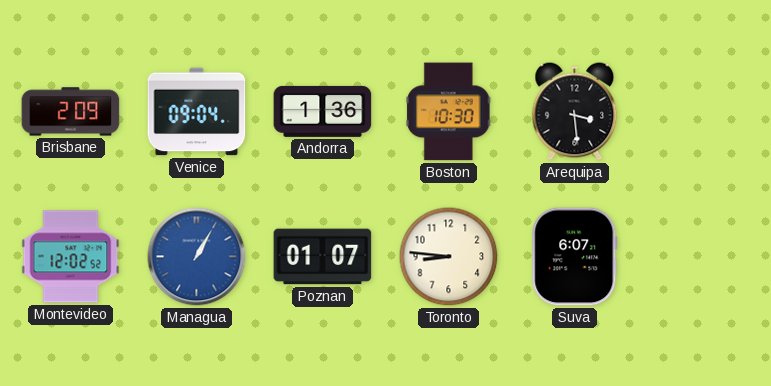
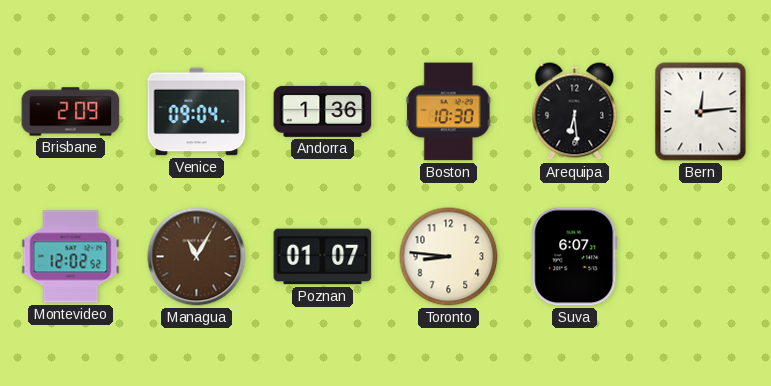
Arequipa: 3:29 -> 6:29
Bern: none -> 12:14
Managua: 1:05 -> 11:05
Managua dial: blue -> brown
